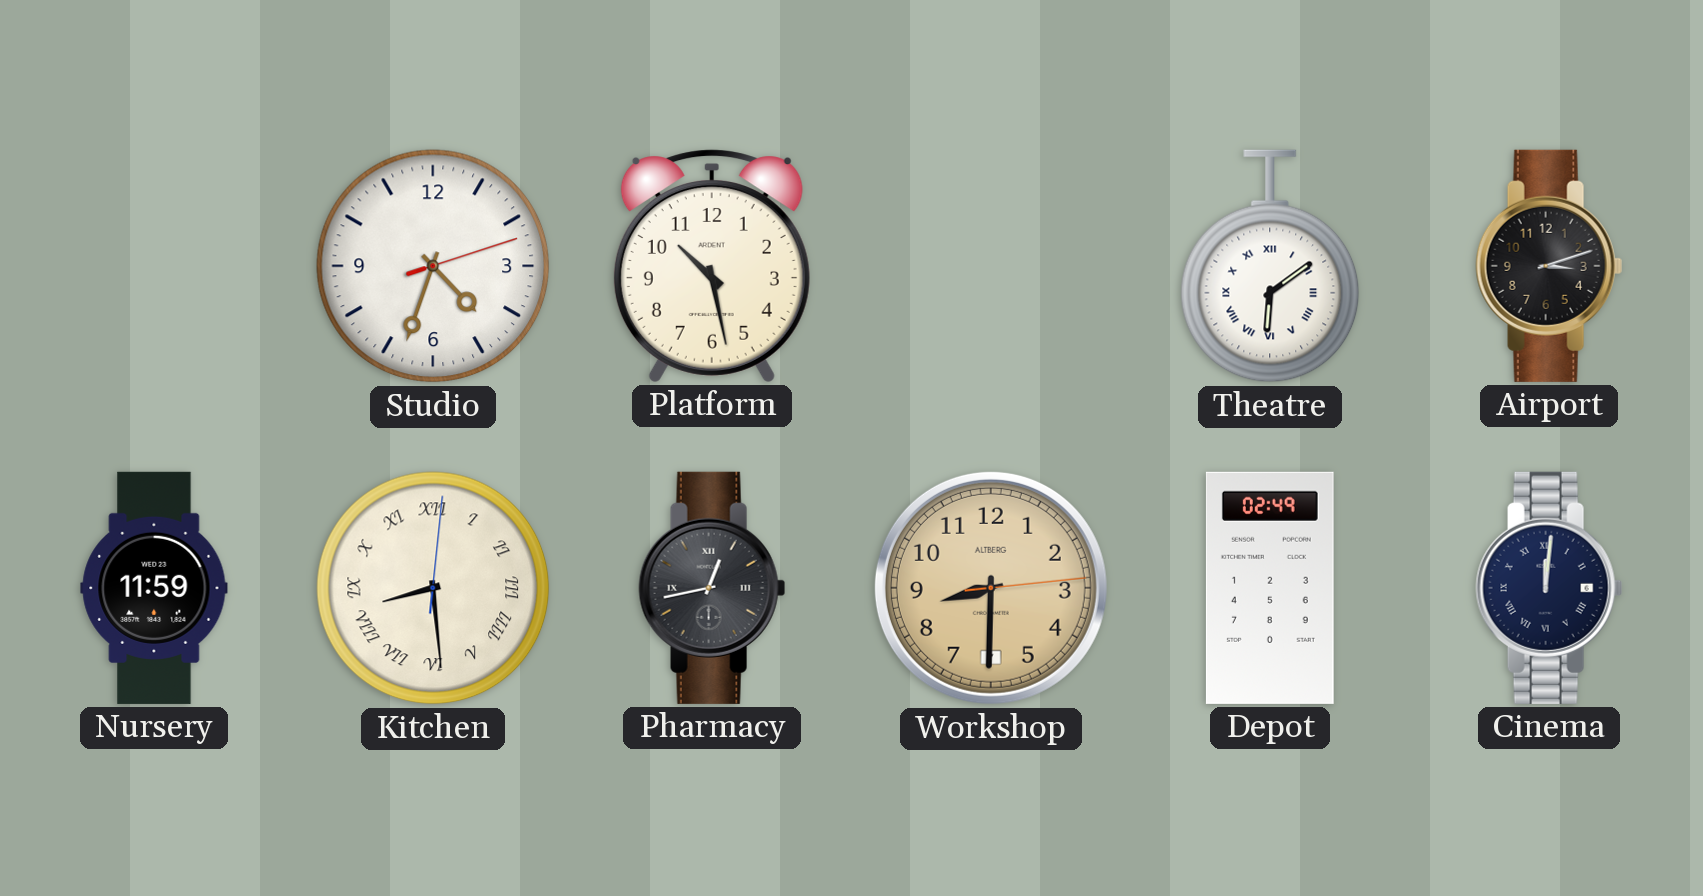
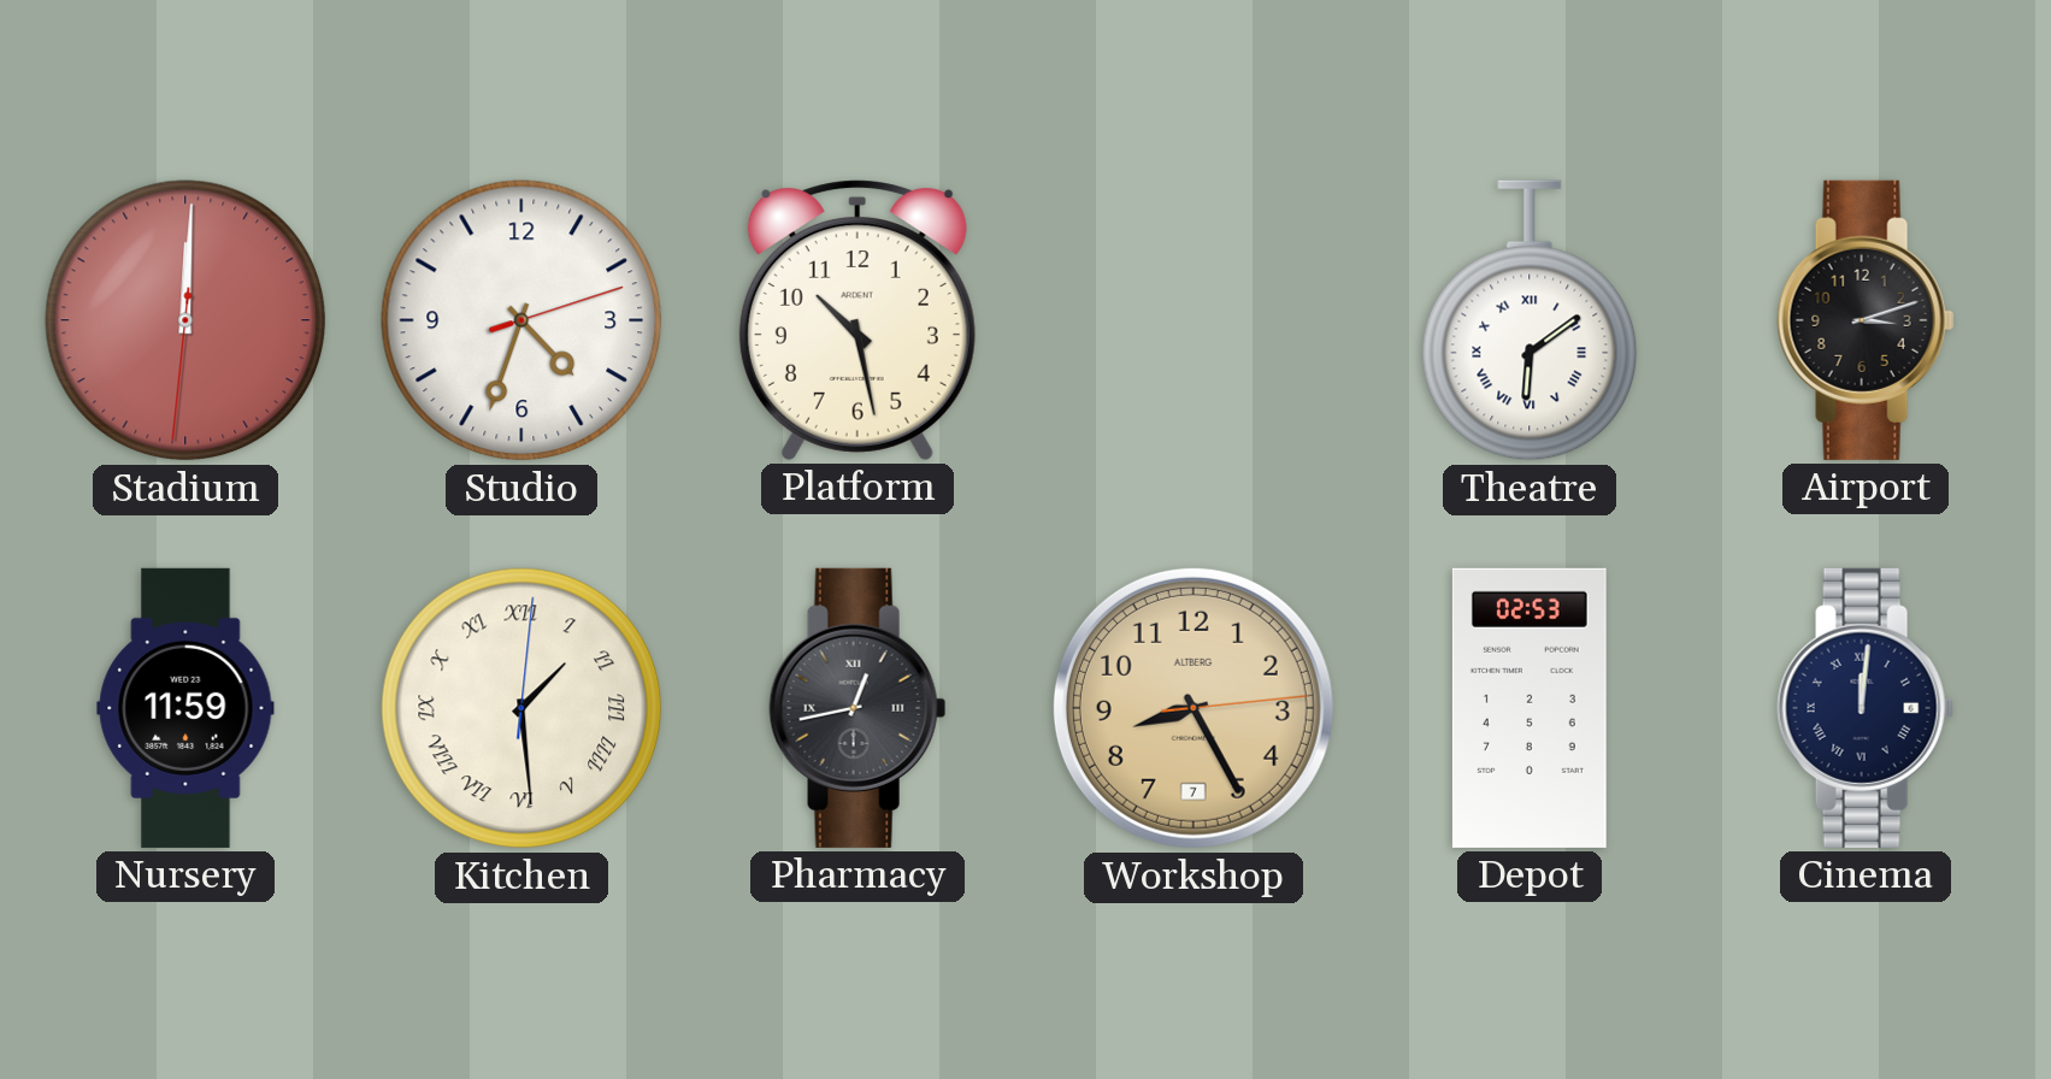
Stadium: none -> 12:00
Kitchen: 8:29 -> 1:29
Workshop: 8:30 -> 8:25
Depot: 02:49 -> 02:53
